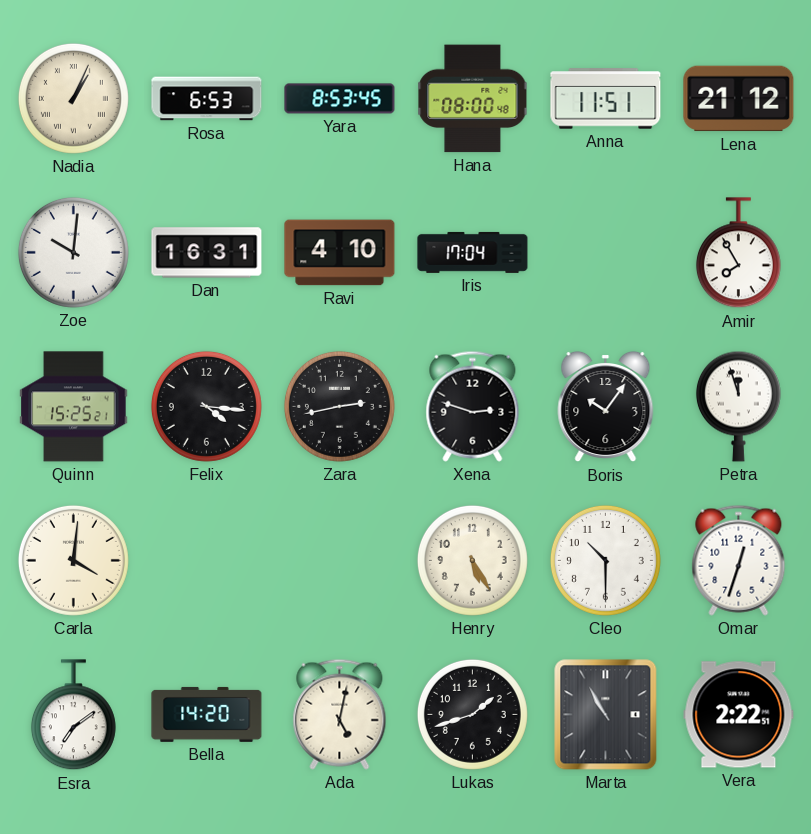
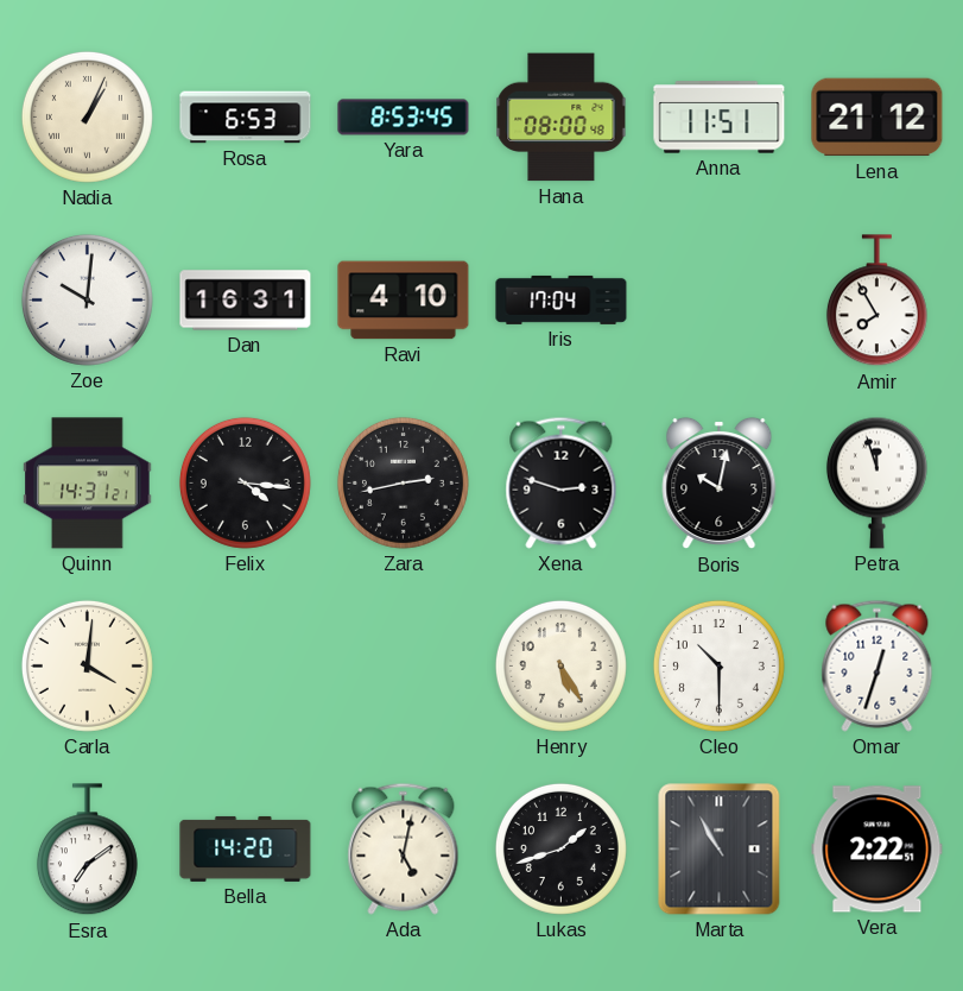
Quinn: 15:25 -> 14:31
Boris: 10:06 -> 10:02
